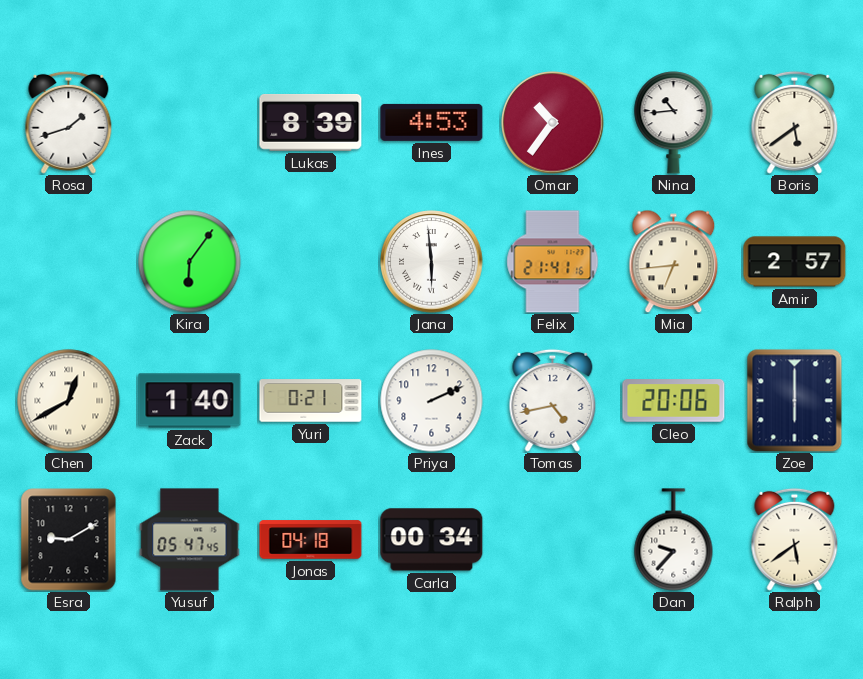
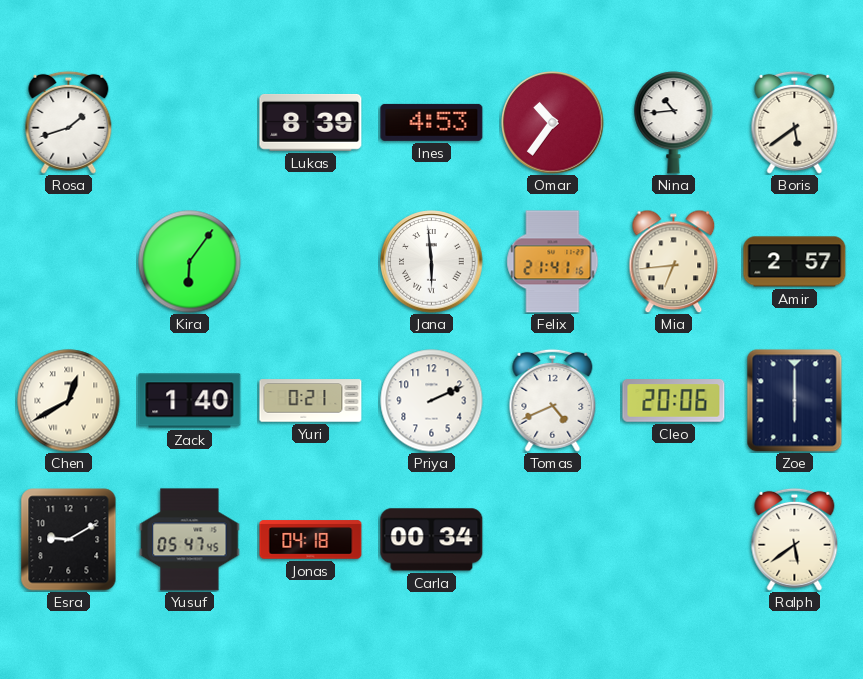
Tomas: 4:43 -> 4:41
Dan: 9:37 -> none
